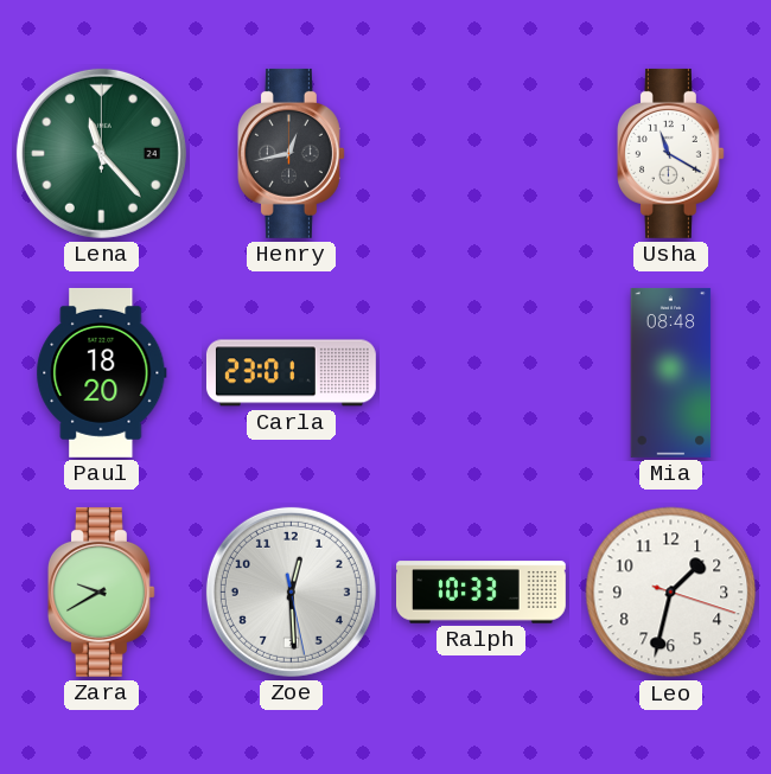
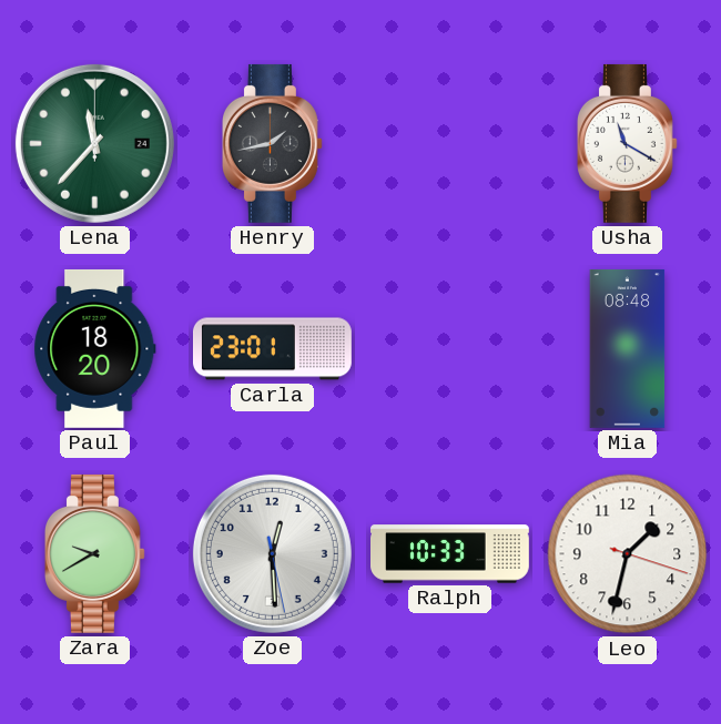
Lena: 11:23 -> 11:37
Henry: 12:43 -> 1:43
